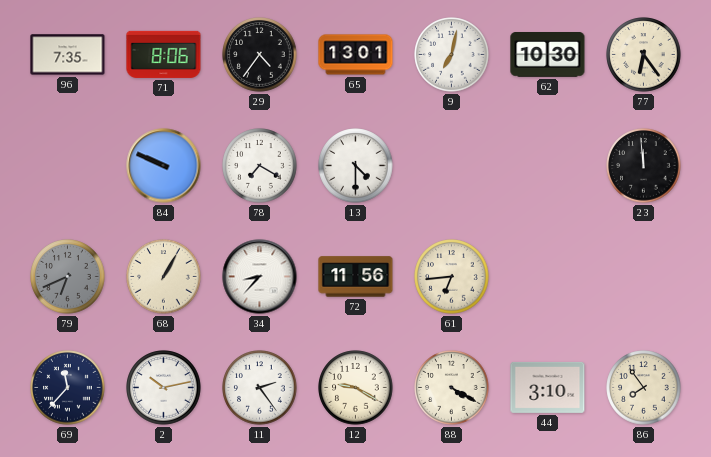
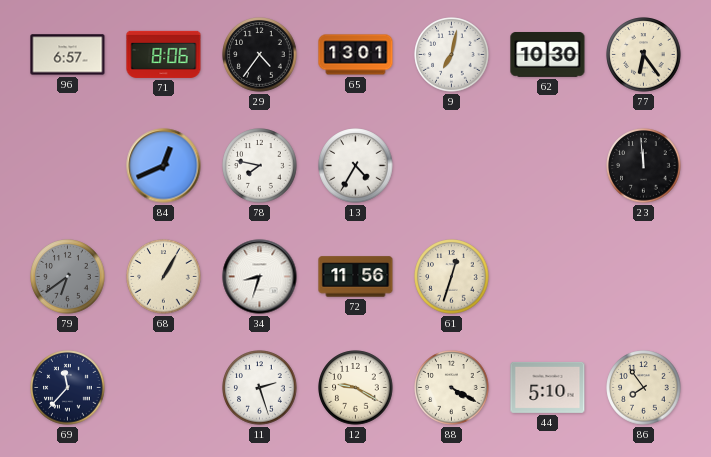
96: 7:35 -> 6:57
84: 9:49 -> 12:41
78: 7:20 -> 7:47
13: 4:30 -> 4:35
79: 6:41 -> 6:39
34: 8:37 -> 8:33
61: 6:44 -> 12:33
2: 10:13 -> none
11: 2:24 -> 2:27
44: 3:10 -> 5:10
